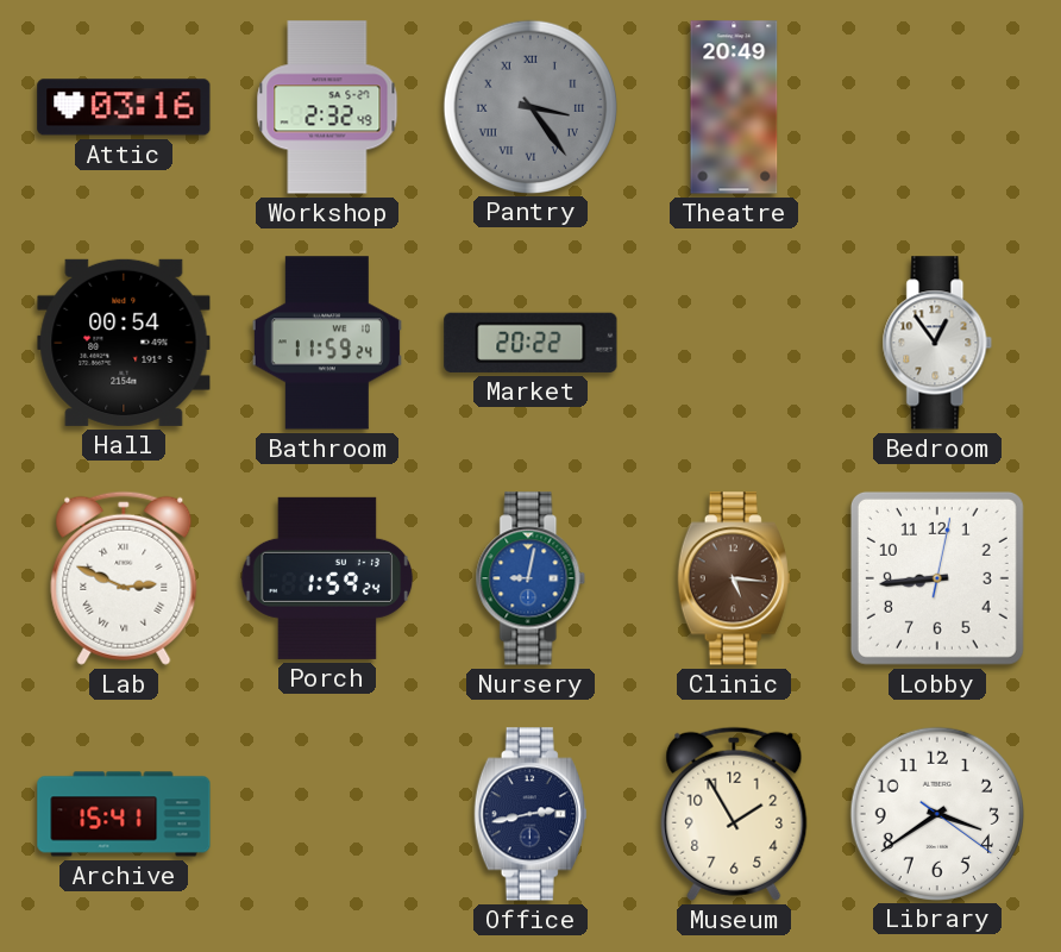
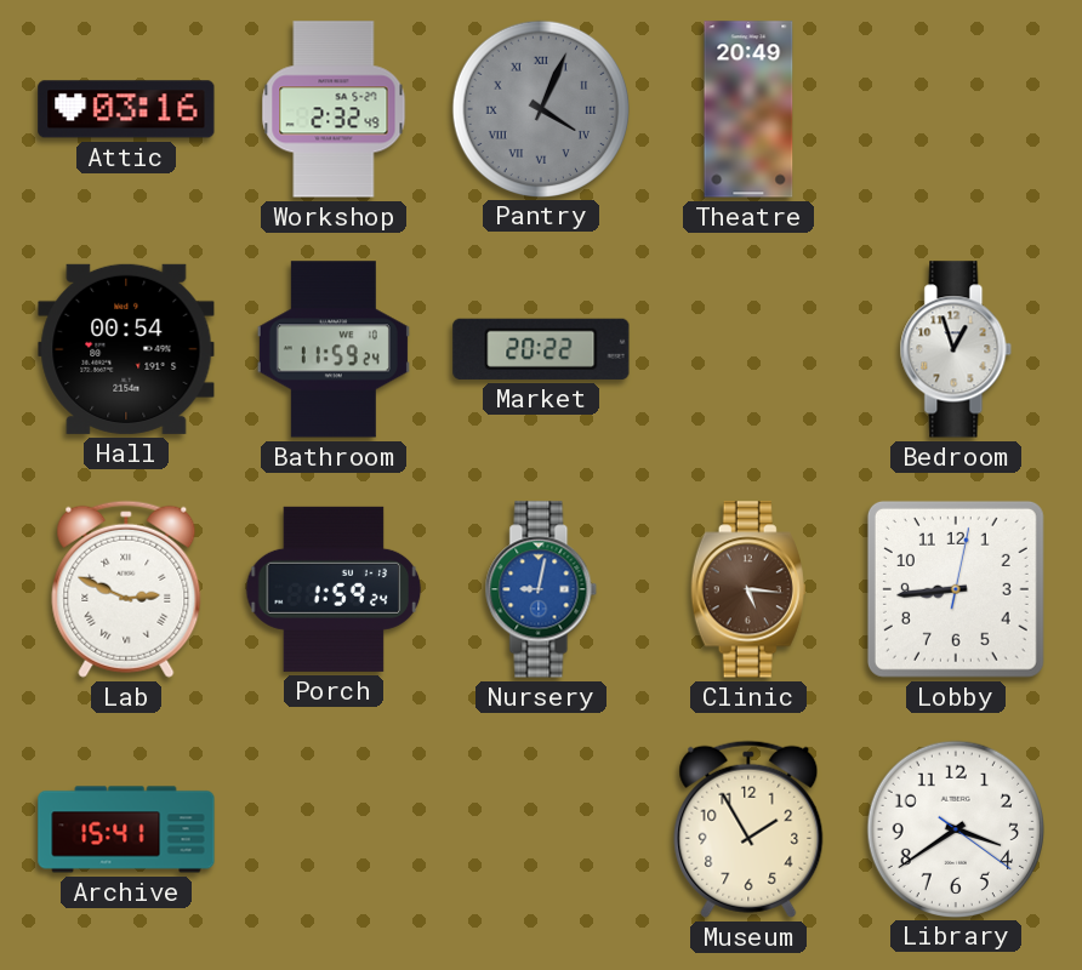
Pantry: 3:24 -> 4:04
Bedroom: 12:54 -> 12:57
Office: 2:43 -> none
